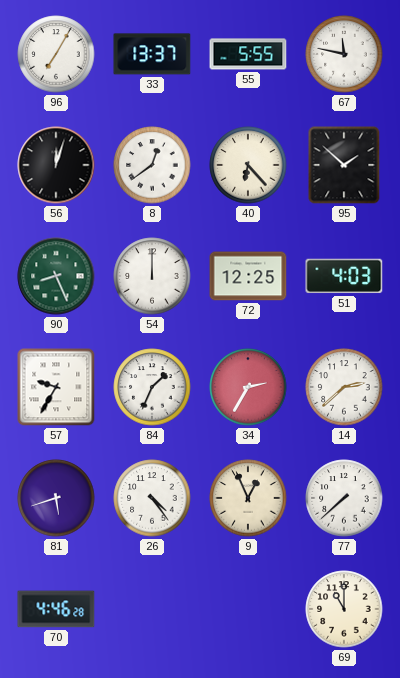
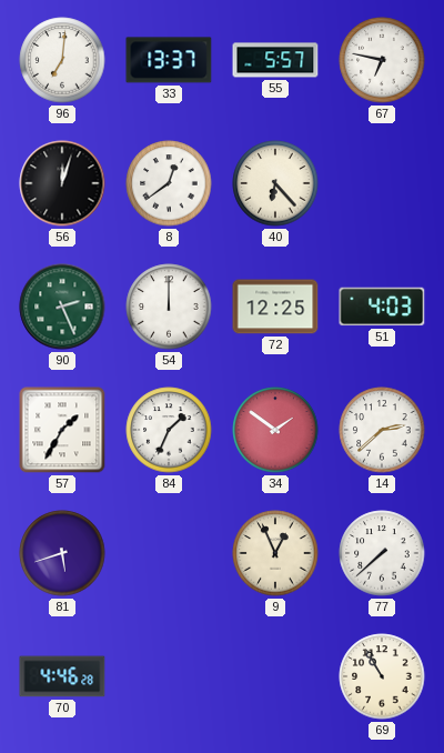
96: 7:05 -> 7:01
55: 5:55 -> 5:57
67: 11:47 -> 6:47
95: 1:52 -> none
90: 8:26 -> 2:26
57: 9:35 -> 1:35
34: 2:35 -> 1:51
26: 4:24 -> none
69: 11:00 -> 10:55
